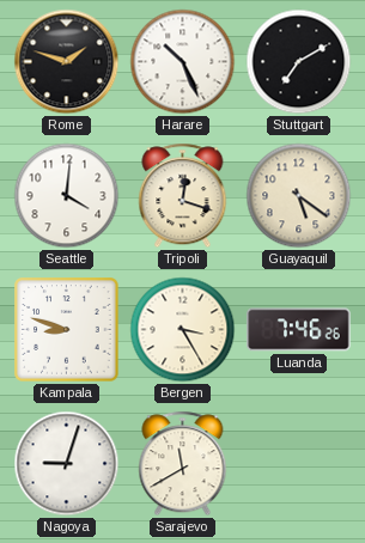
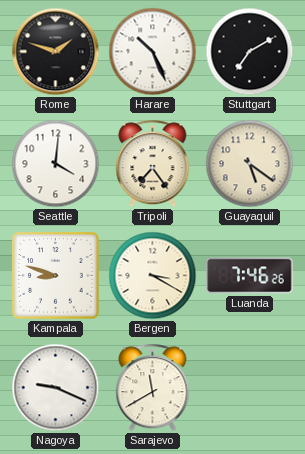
Tripoli: 12:18 -> 7:24
Bergen: 3:25 -> 3:20
Nagoya: 9:03 -> 9:19
